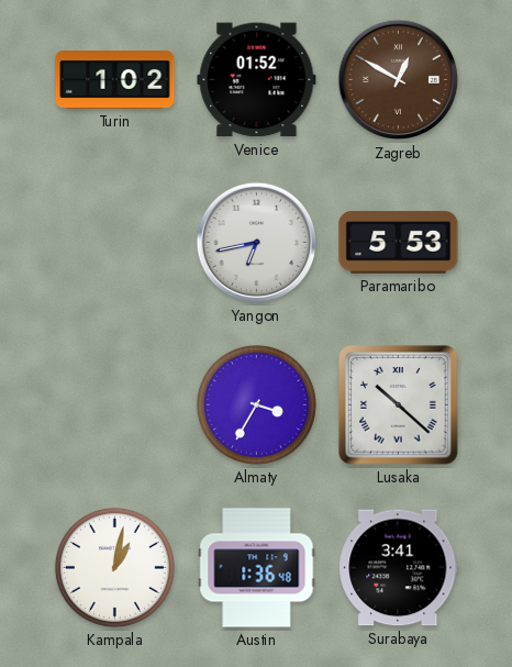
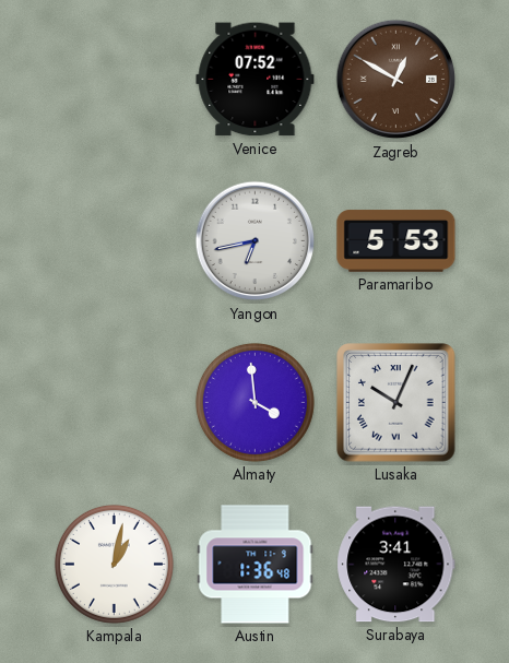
Turin: 1:02 -> none
Venice: 01:52 -> 07:52
Almaty: 3:35 -> 3:59
Lusaka: 10:22 -> 10:04
